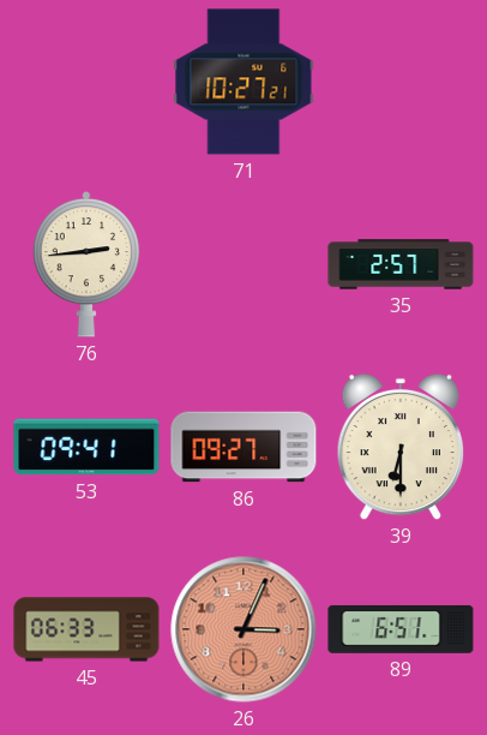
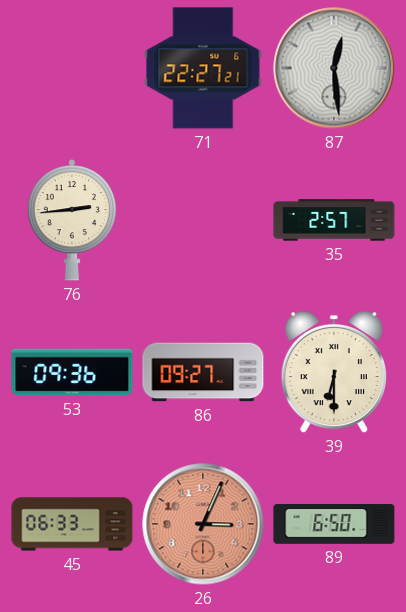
71: 10:27 -> 22:27
87: none -> 12:29
53: 09:41 -> 09:36
89: 6:51 -> 6:50
